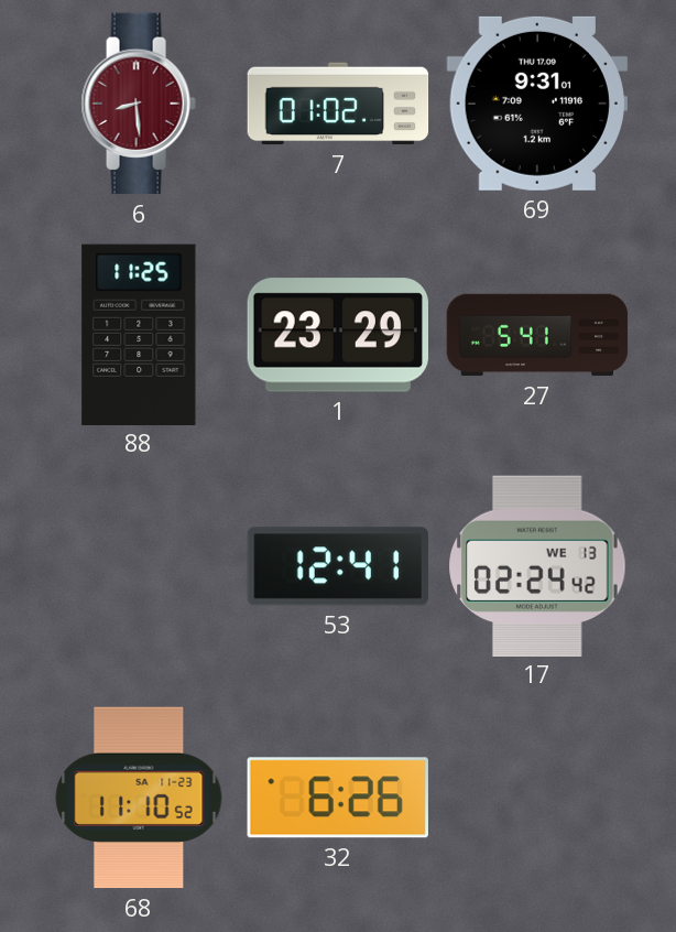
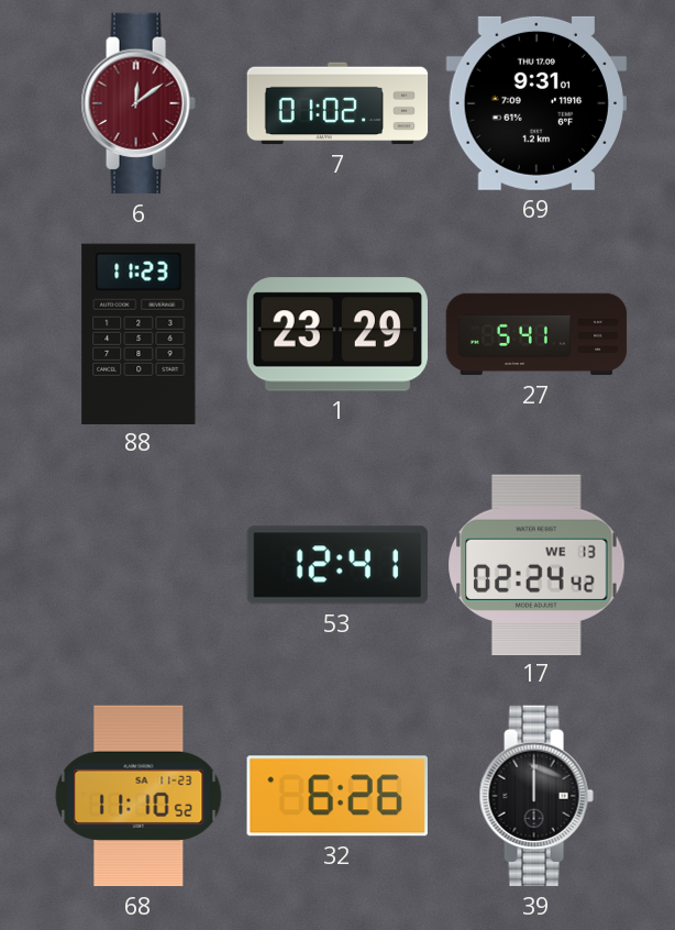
6: 8:29 -> 12:09
88: 11:25 -> 11:23
39: none -> 12:00
